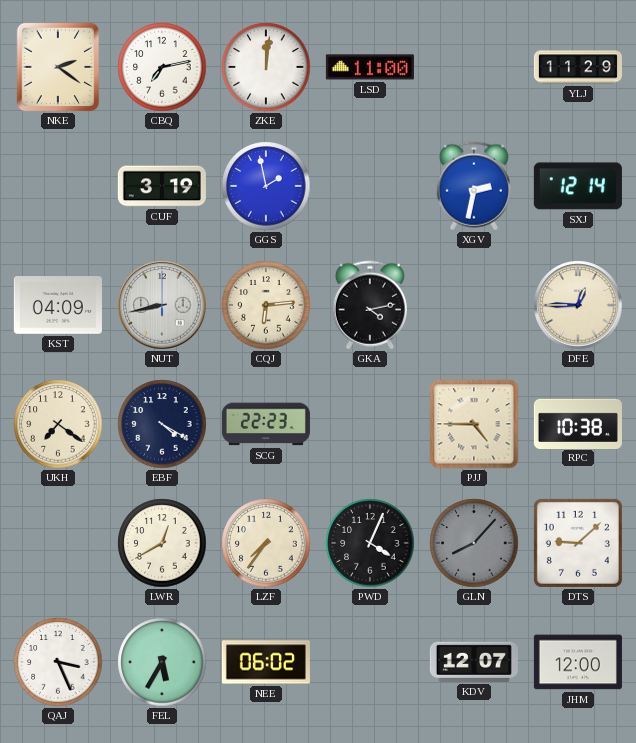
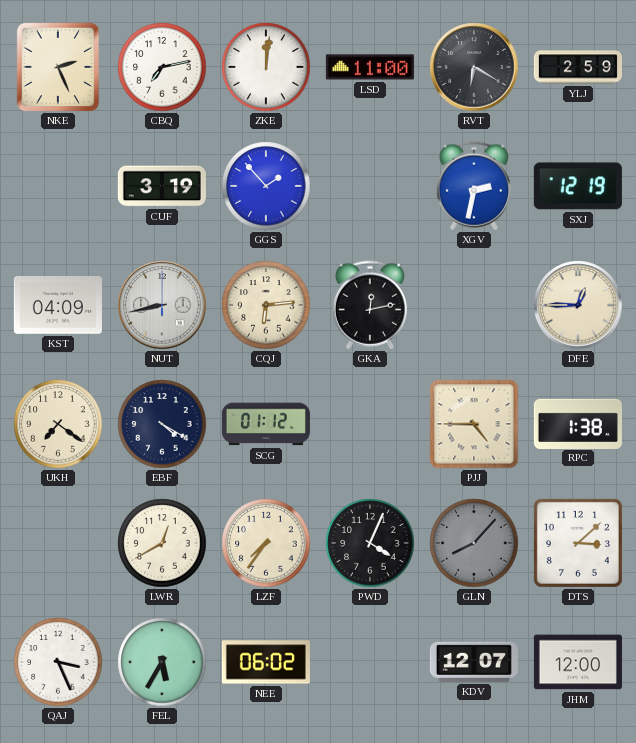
NKE: 2:21 -> 2:26
RVT: none -> 6:20
YLJ: 11:29 -> 2:59
GGS: 1:58 -> 1:53
SXJ: 12:14 -> 12:19
GKA: 4:13 -> 12:13
SCG: 22:23 -> 01:12
RPC: 10:38 -> 1:38
DTS: 9:08 -> 3:08
